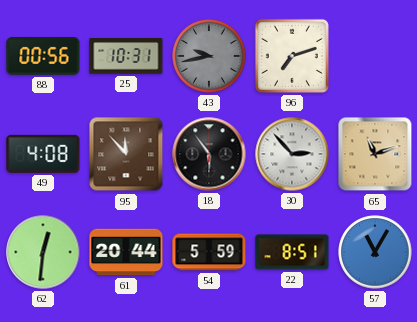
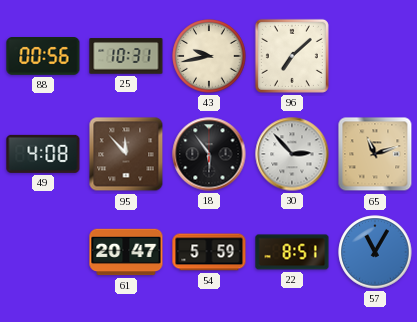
43 dial: grey -> cream
96: 7:12 -> 7:08
62: 12:31 -> none
61: 20:44 -> 20:47
